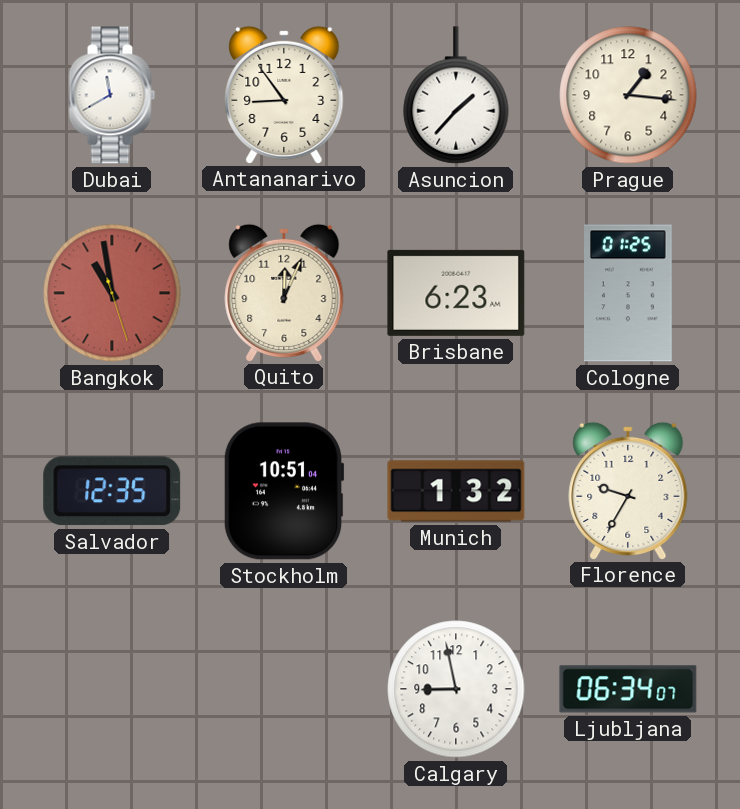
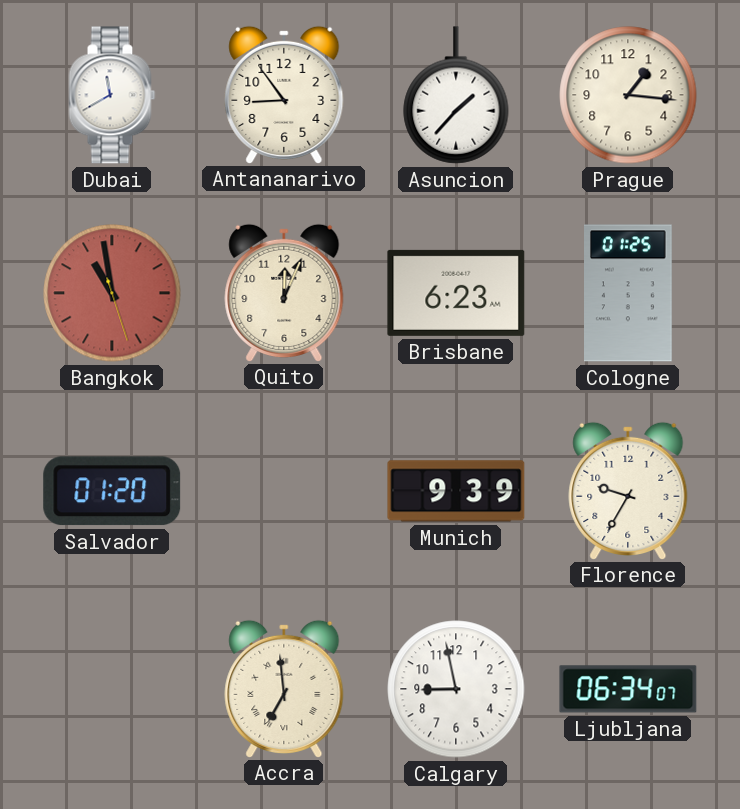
Salvador: 12:35 -> 01:20
Stockholm: 10:51 -> none
Munich: 1:32 -> 9:39
Accra: none -> 6:59
